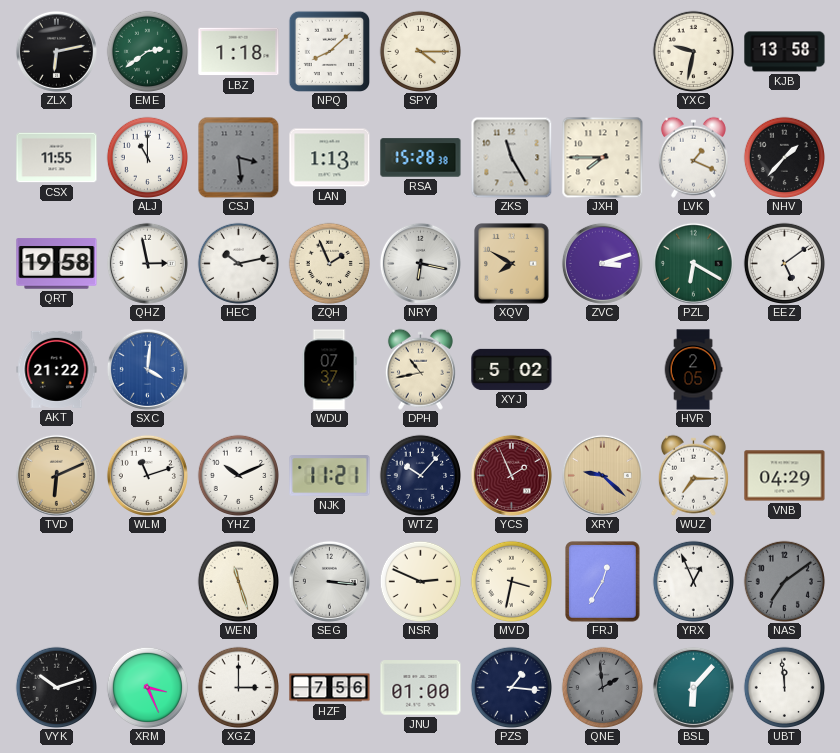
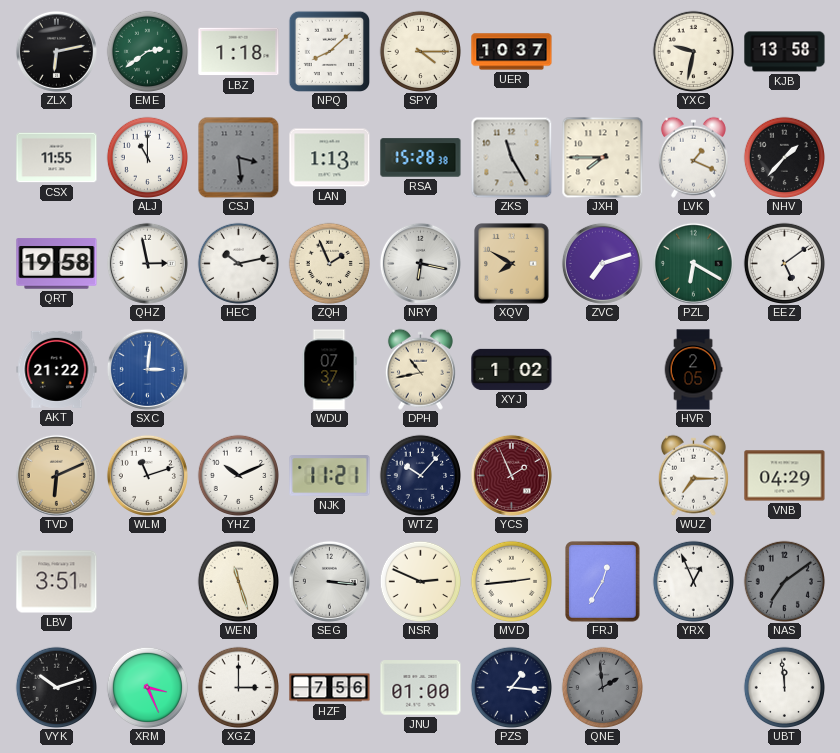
UER: none -> 10:37
ZVC: 3:12 -> 7:12
SXC: 4:01 -> 3:01
XYJ: 5:02 -> 1:02
XRY: 9:22 -> none
LBV: none -> 3:51
MVD: 3:32 -> 2:44
BSL: 6:07 -> none
